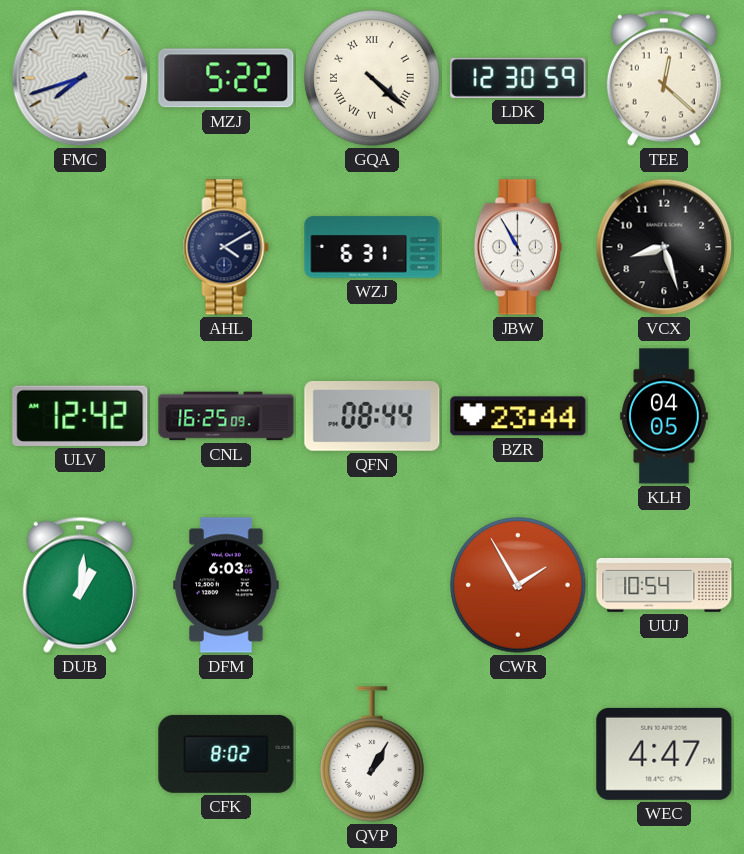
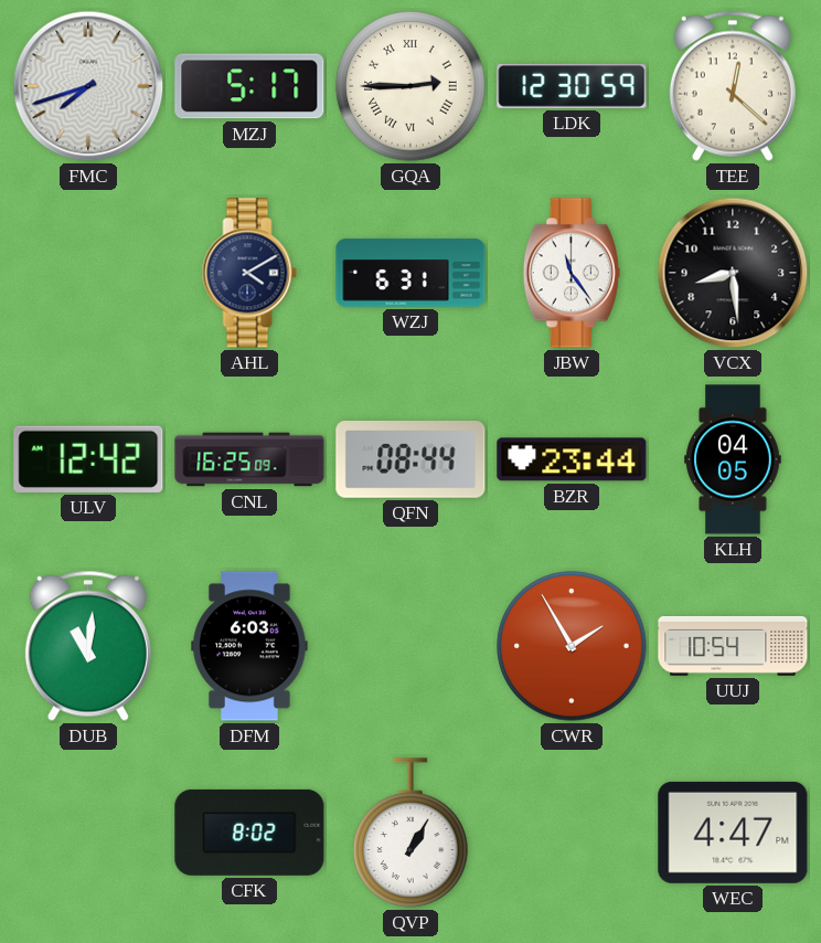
MZJ: 5:22 -> 5:17
GQA: 4:22 -> 2:45
JBW: 10:55 -> 11:24
VCX: 8:27 -> 8:29
DUB: 1:01 -> 11:01
